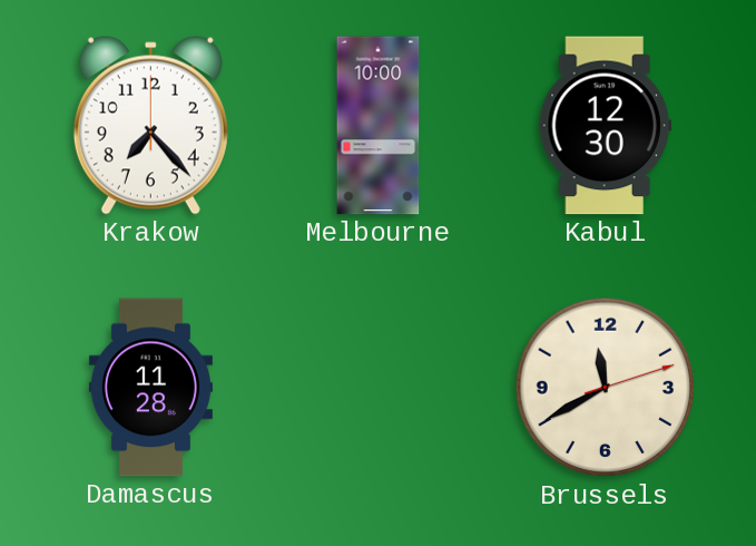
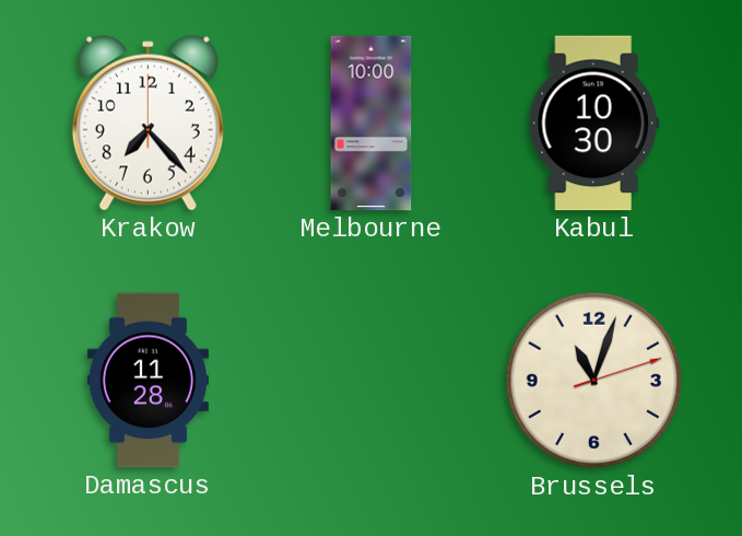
Kabul: 12:30 -> 10:30
Brussels: 11:40 -> 11:03
